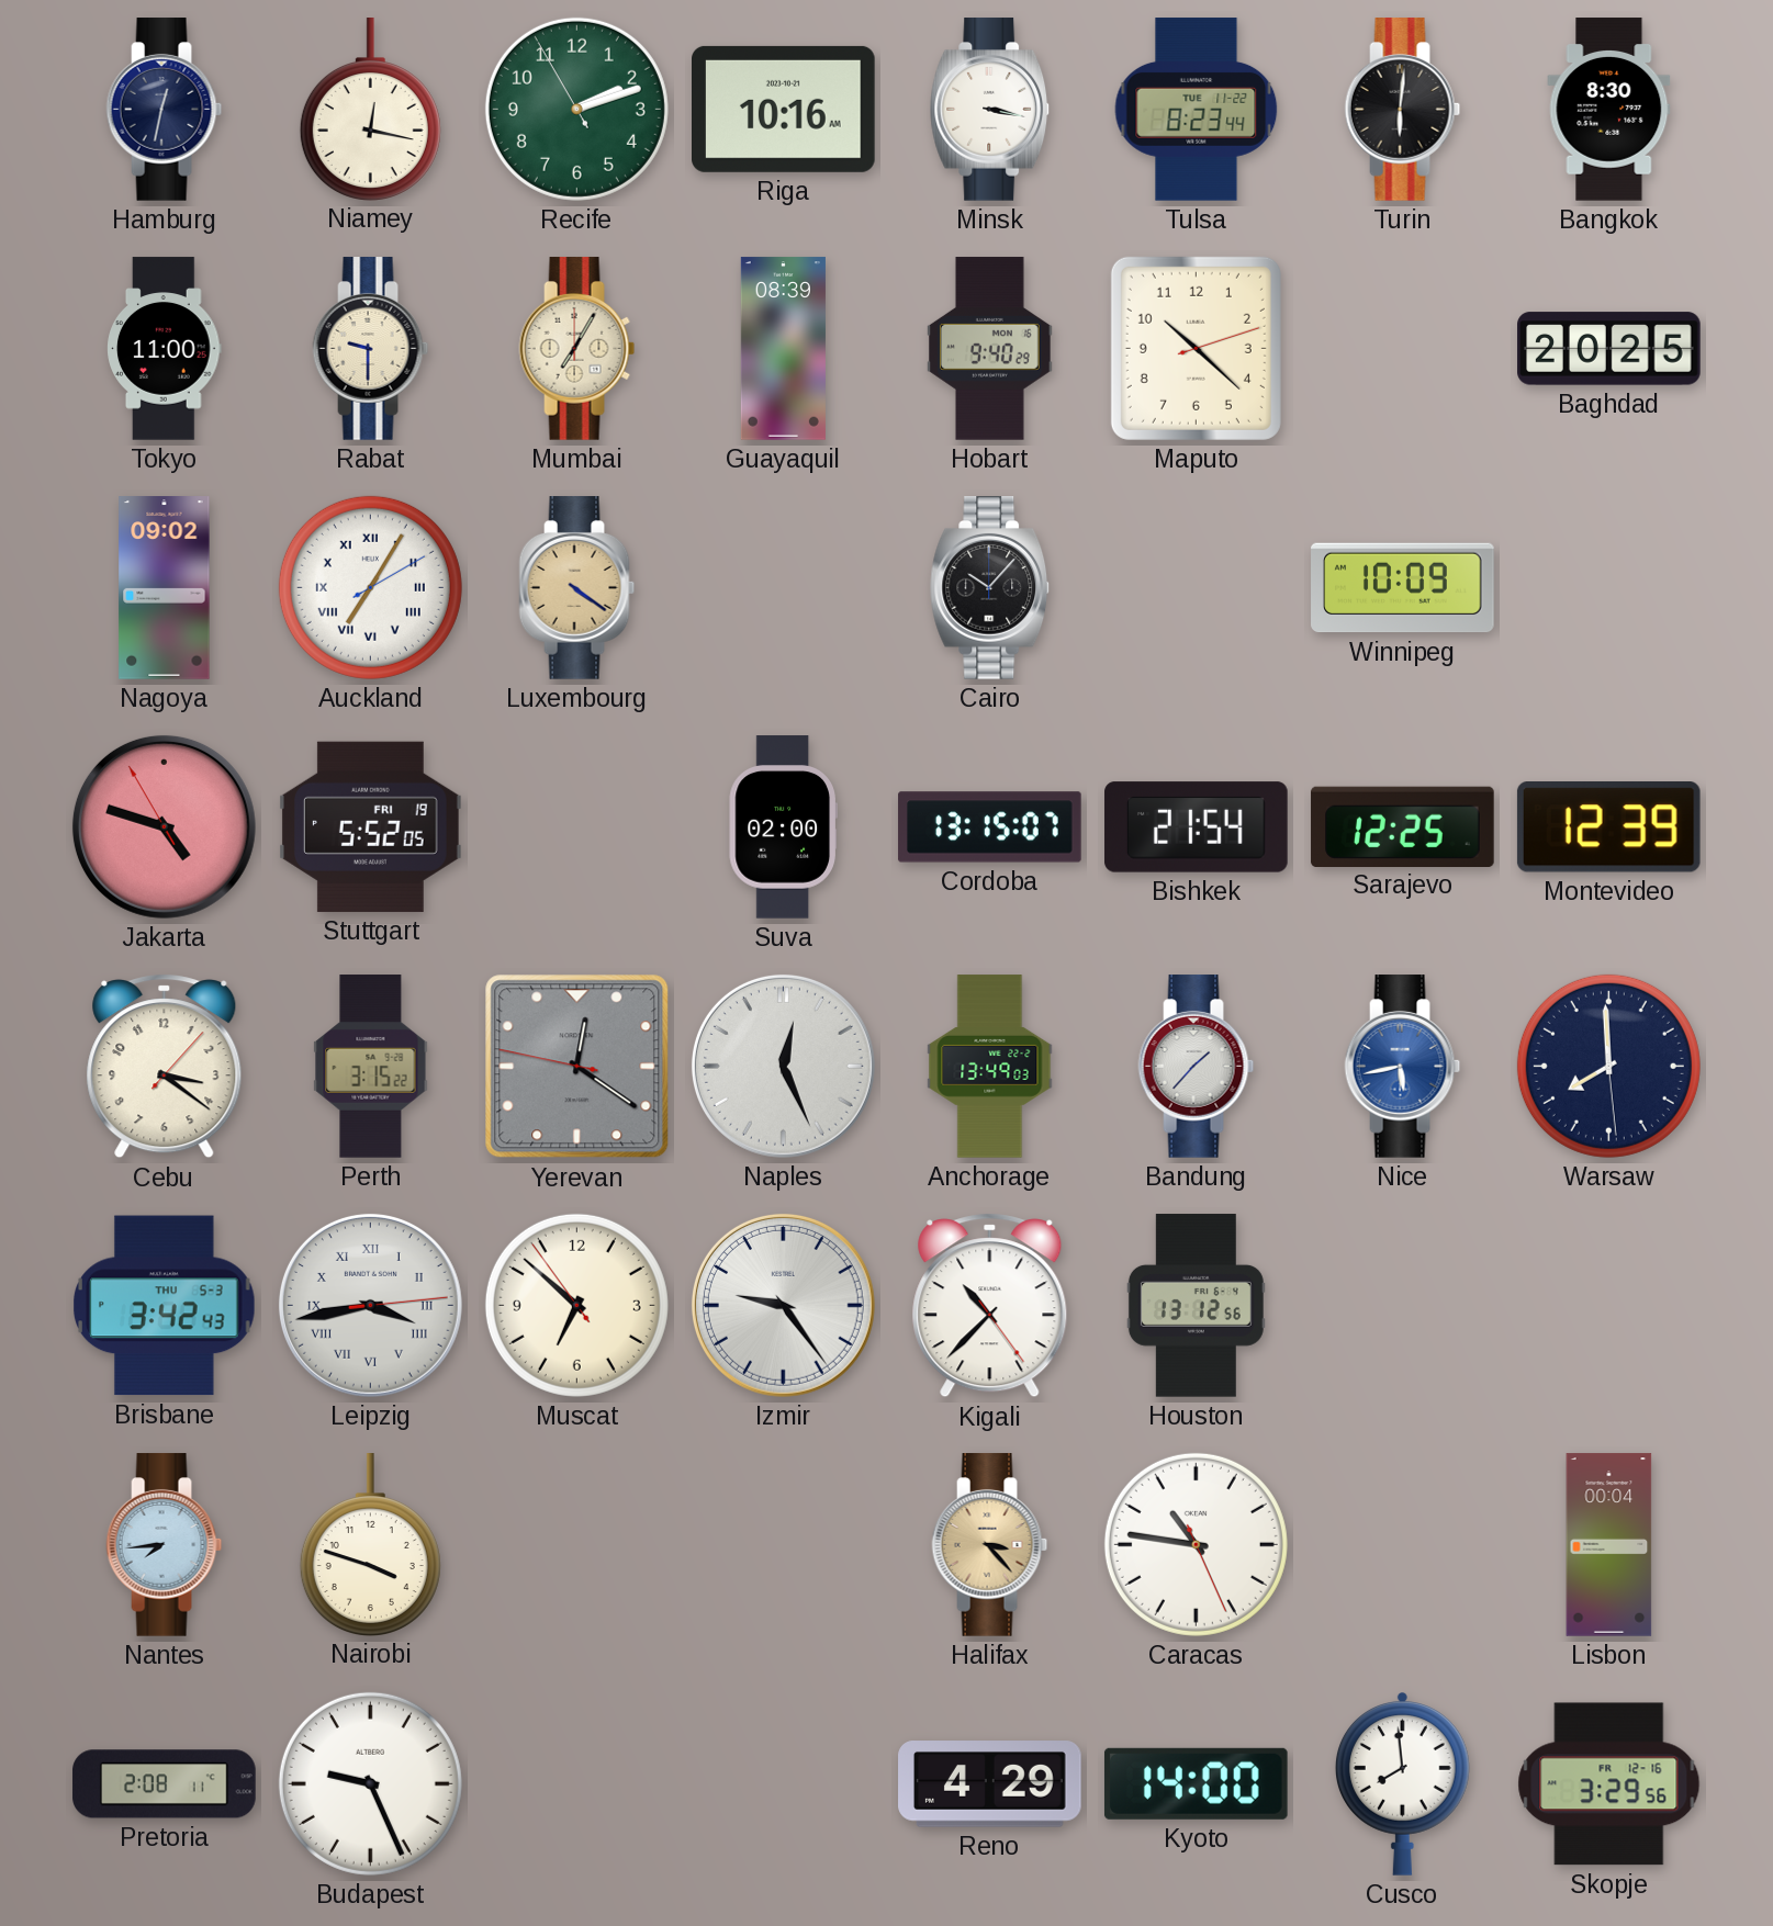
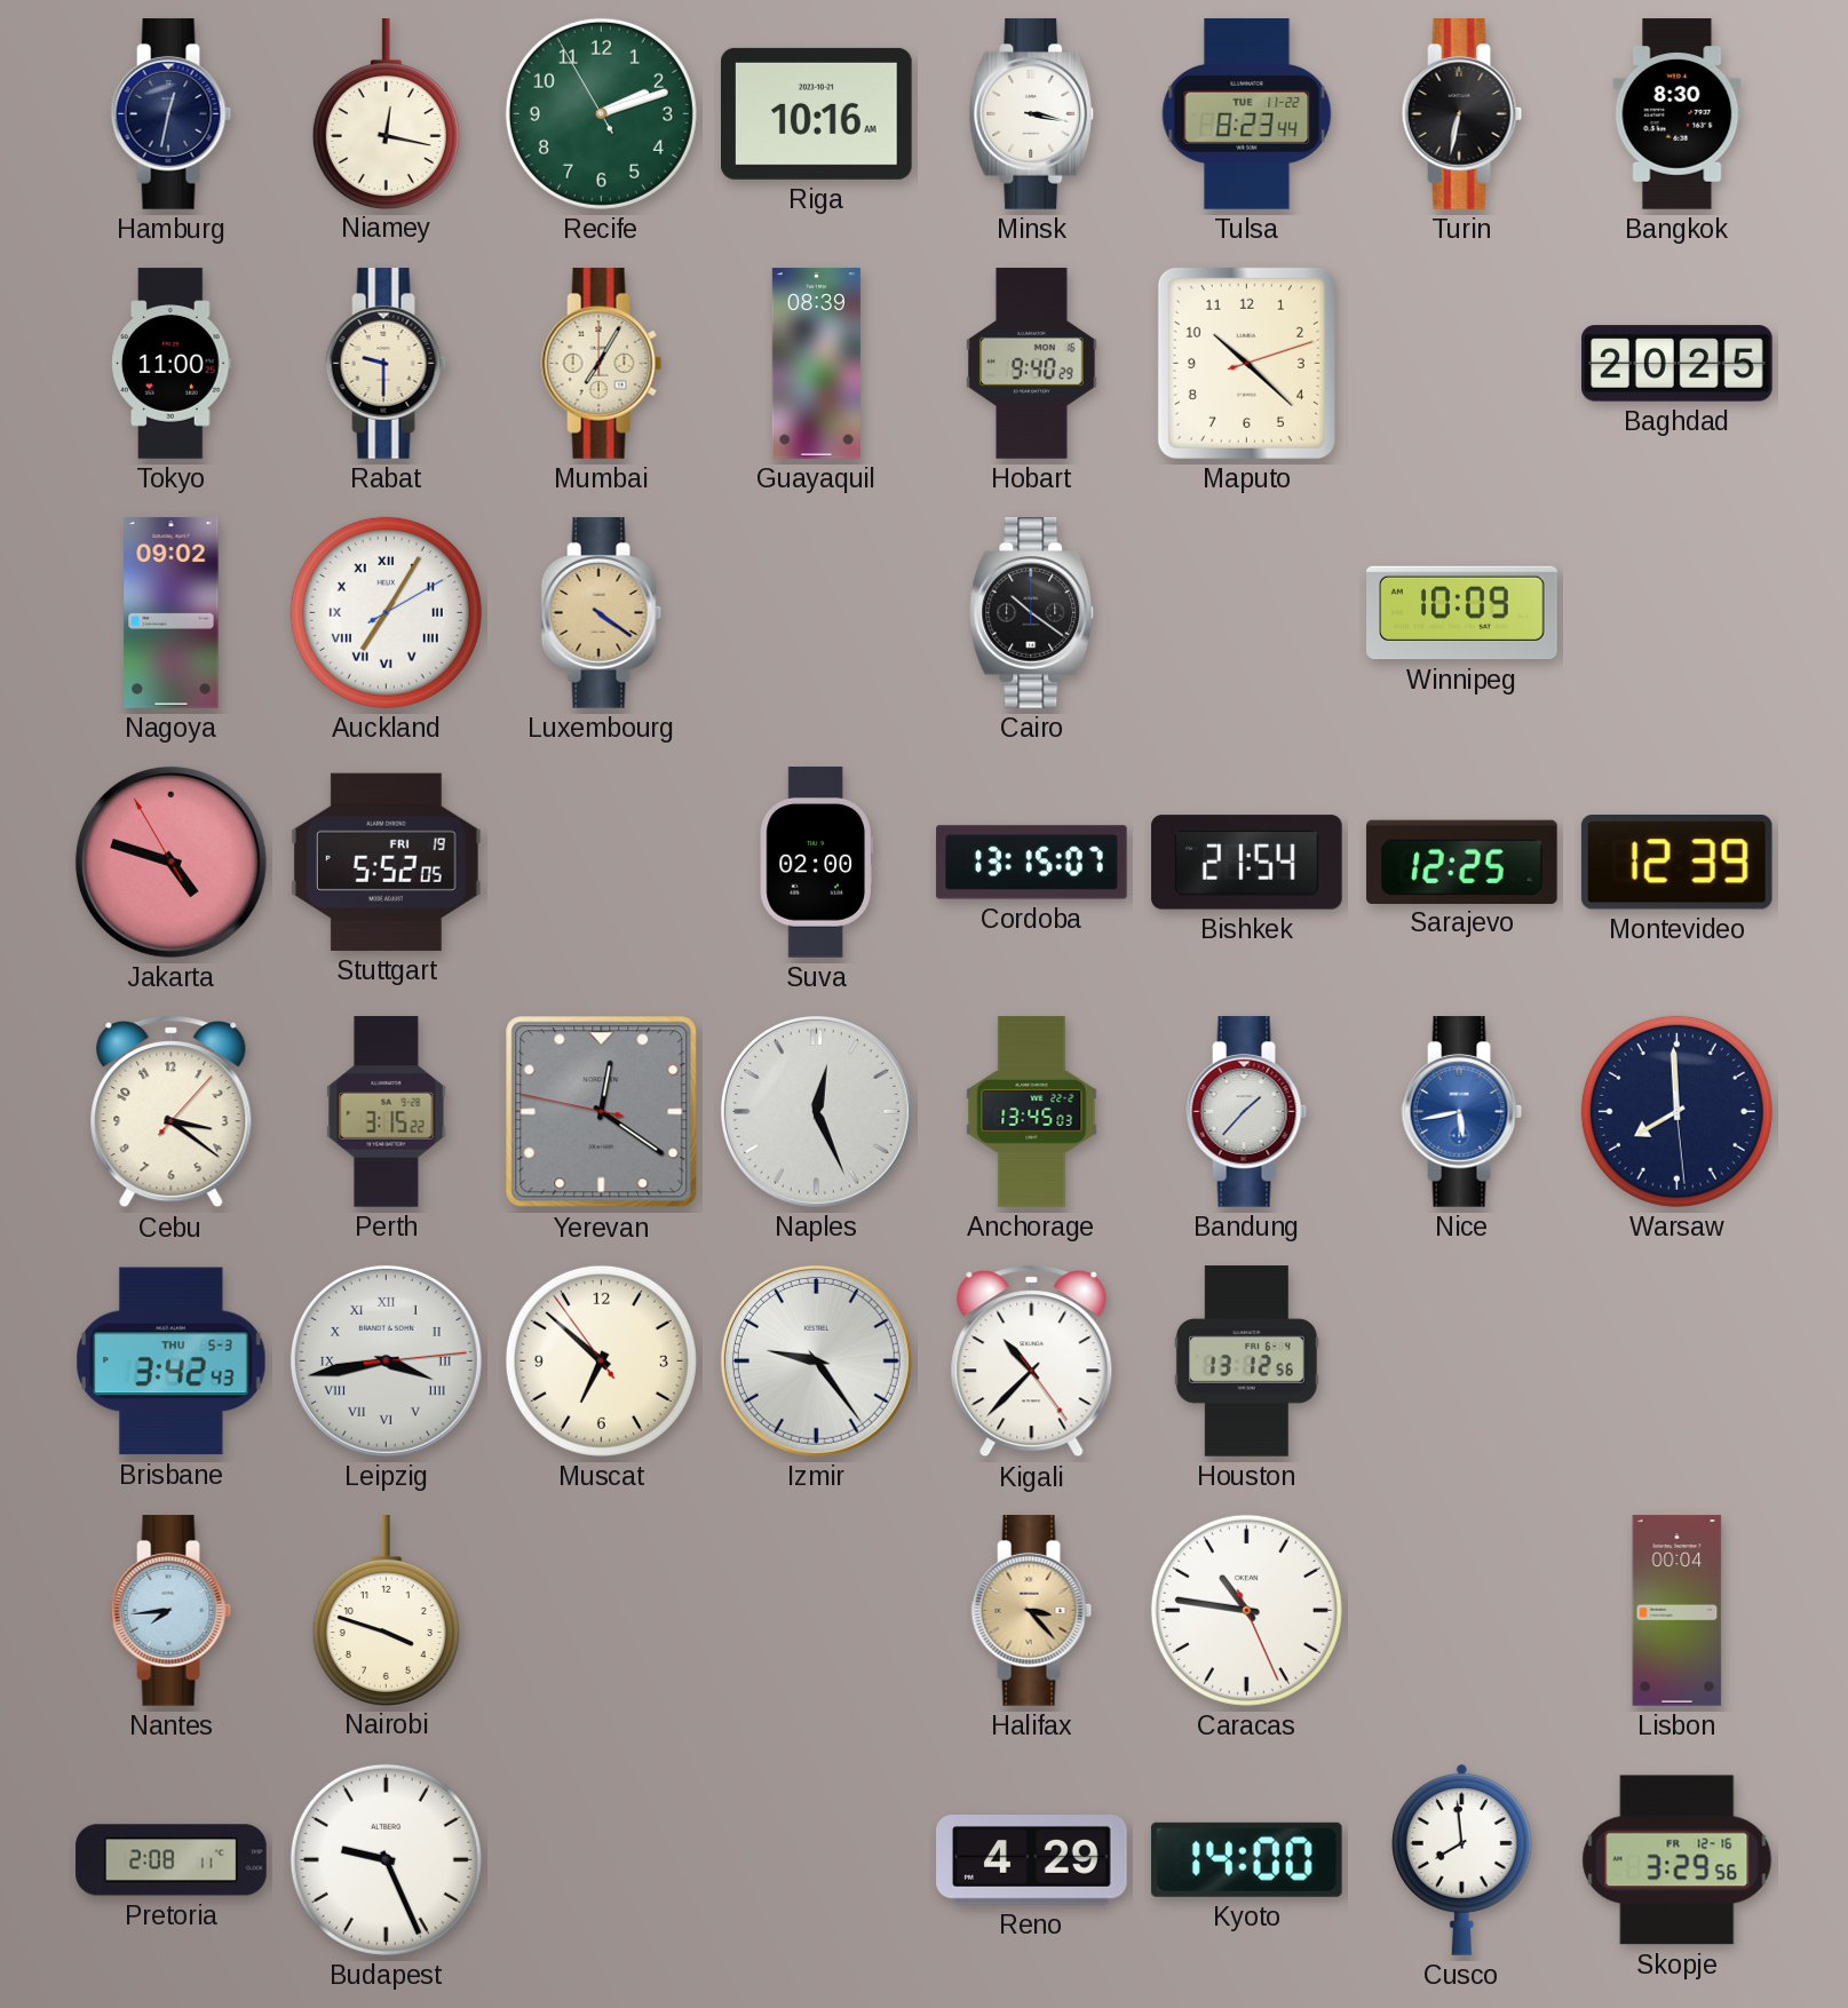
Turin: 6:01 -> 6:32
Cairo: 10:07 -> 10:21
Anchorage: 13:49 -> 13:45
